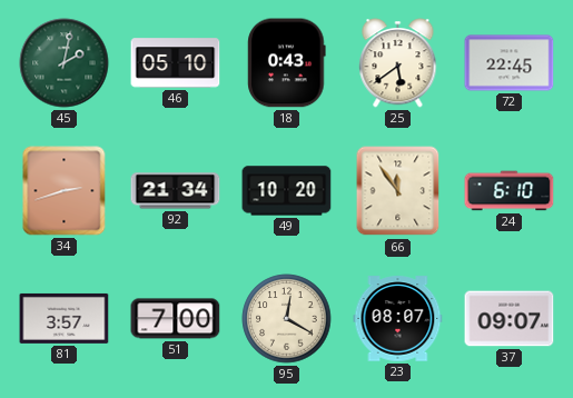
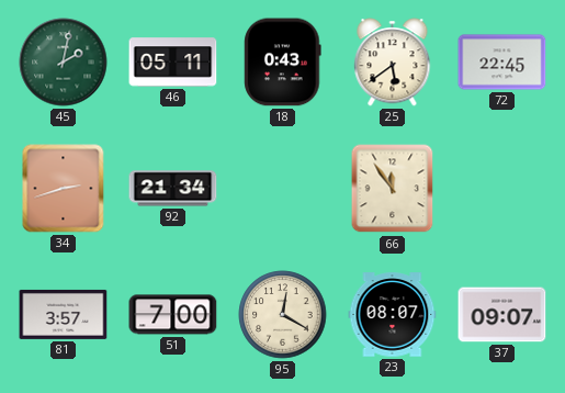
46: 05:10 -> 05:11
49: 10:20 -> none
24: 6:10 -> none
